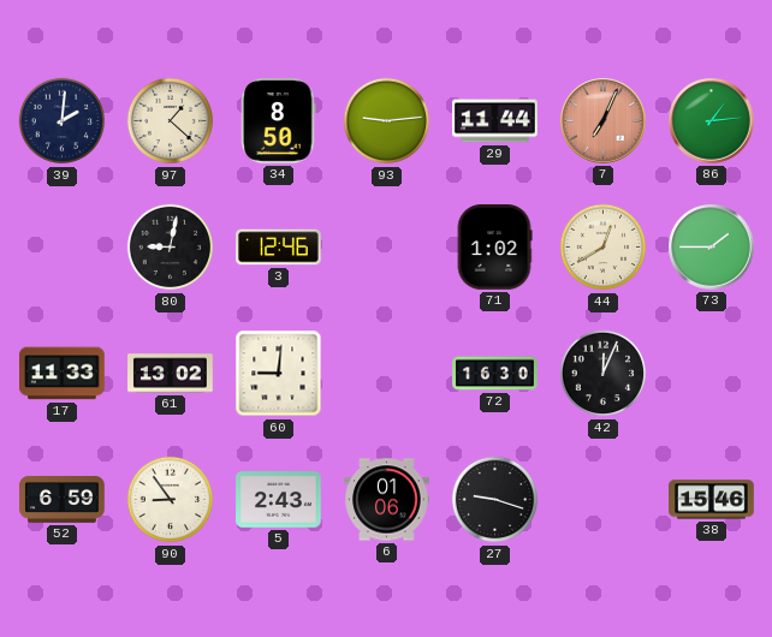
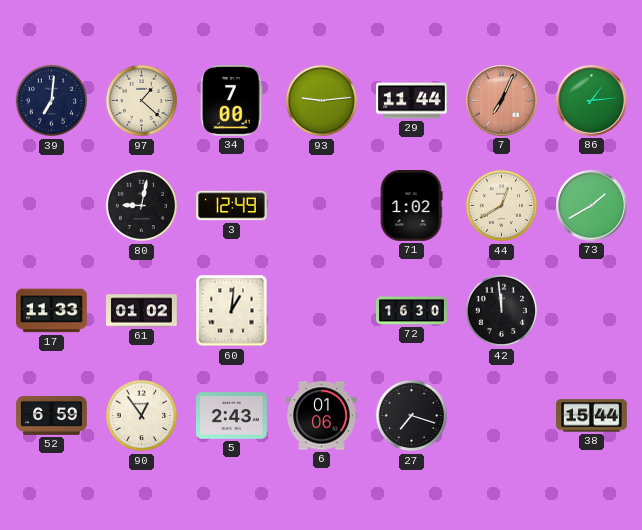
39: 2:01 -> 7:01
34: 8:50 -> 7:00
3: 12:46 -> 12:49
73: 1:45 -> 1:40
61: 13:02 -> 01:02
60: 9:01 -> 1:01
42: 12:04 -> 11:59
90: 8:54 -> 12:54
27: 9:18 -> 7:18
38: 15:46 -> 15:44
